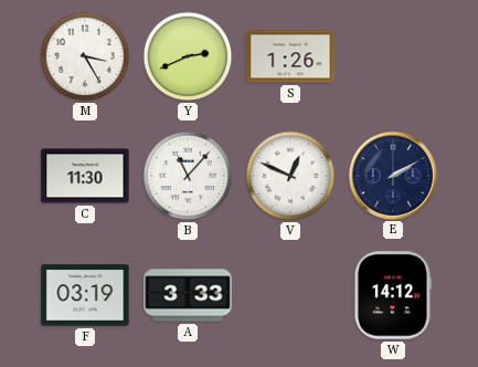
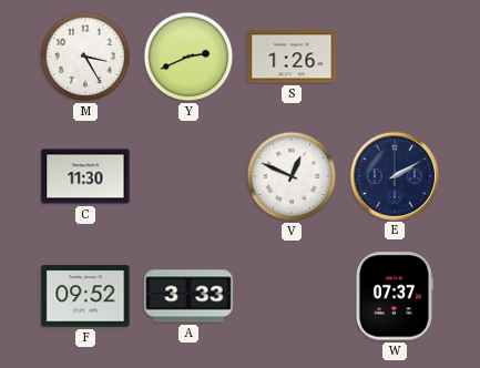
B: 11:07 -> none
F: 03:19 -> 09:52
W: 14:12 -> 07:37
